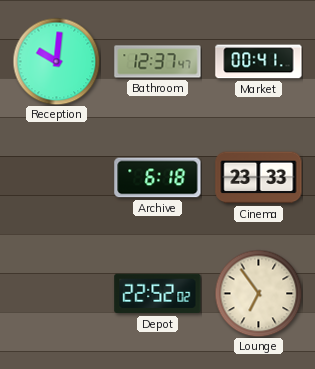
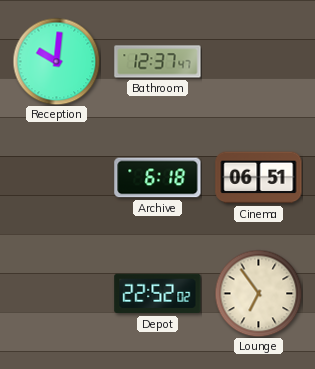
Market: 00:41 -> none
Cinema: 23:33 -> 06:51
